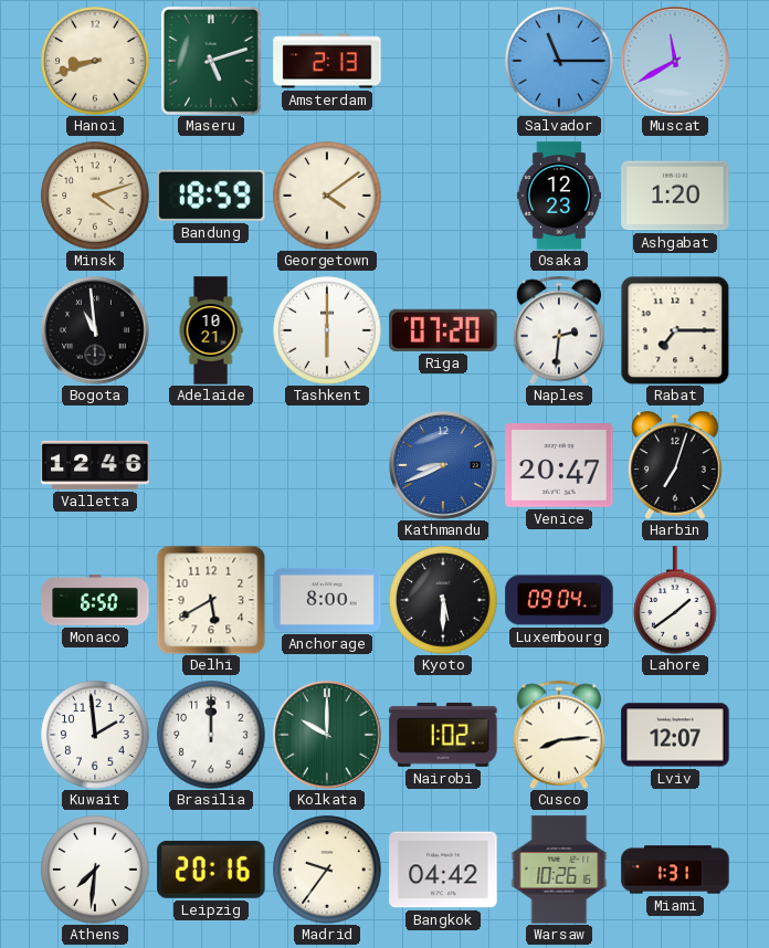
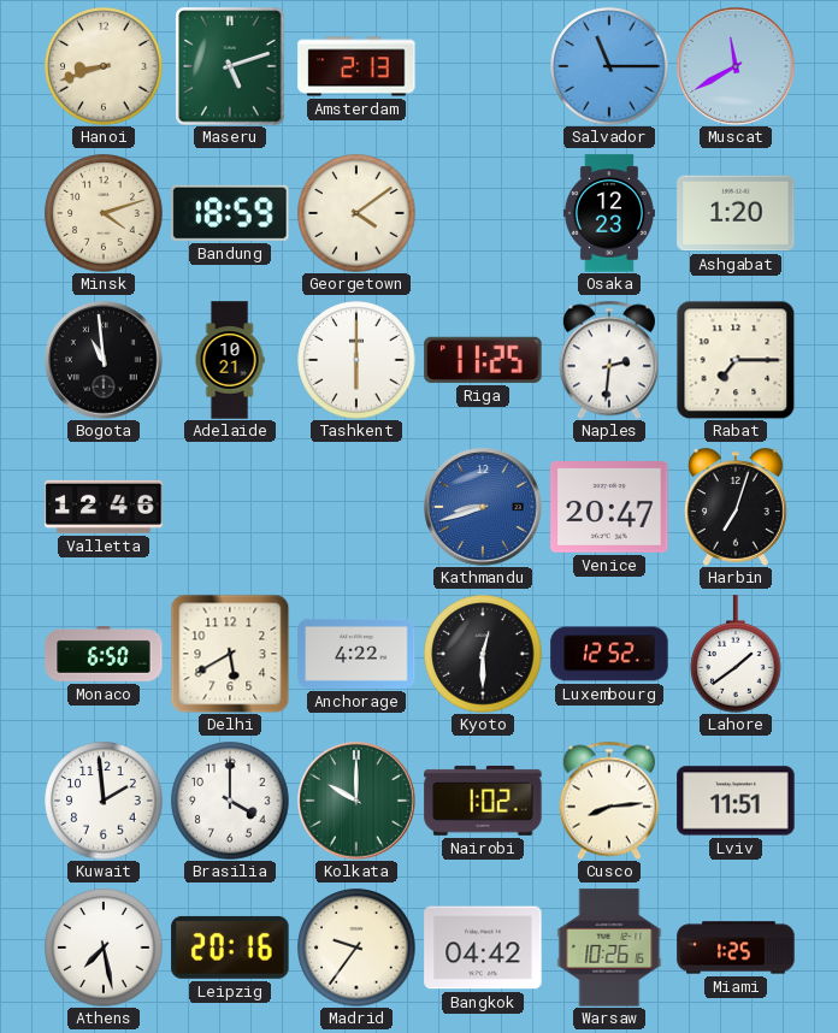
Riga: 07:20 -> 11:25
Kathmandu: 8:41 -> 8:42
Anchorage: 8:00 -> 4:22
Kyoto: 5:30 -> 12:30
Luxembourg: 09:04 -> 12:52
Brasilia: 12:00 -> 4:00
Lviv: 12:07 -> 11:51
Athens: 7:31 -> 7:28
Miami: 1:31 -> 1:25
